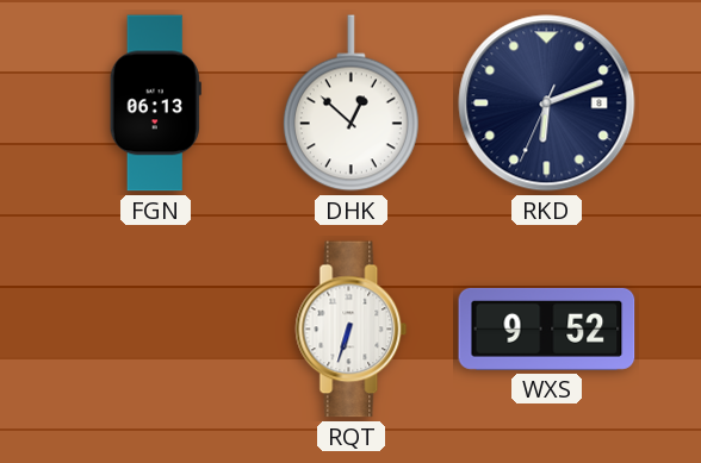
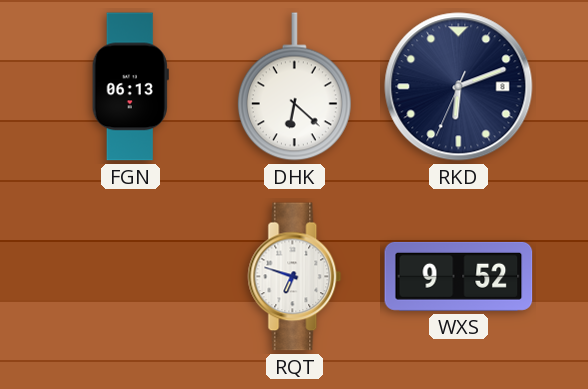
DHK: 12:52 -> 6:22
RQT: 6:33 -> 6:48
